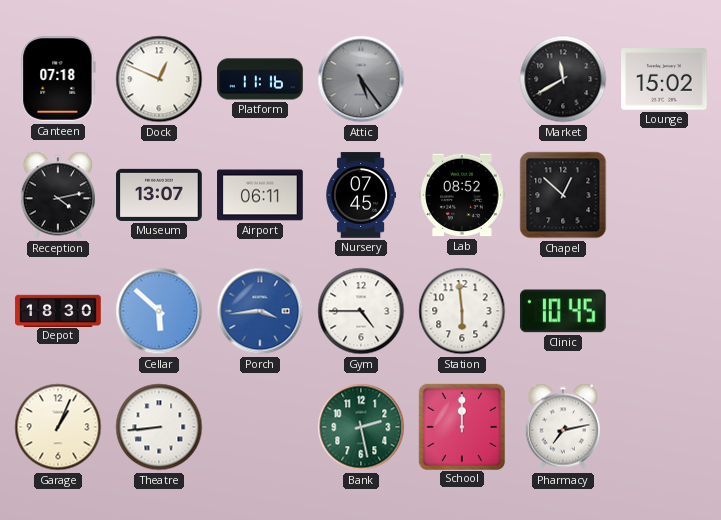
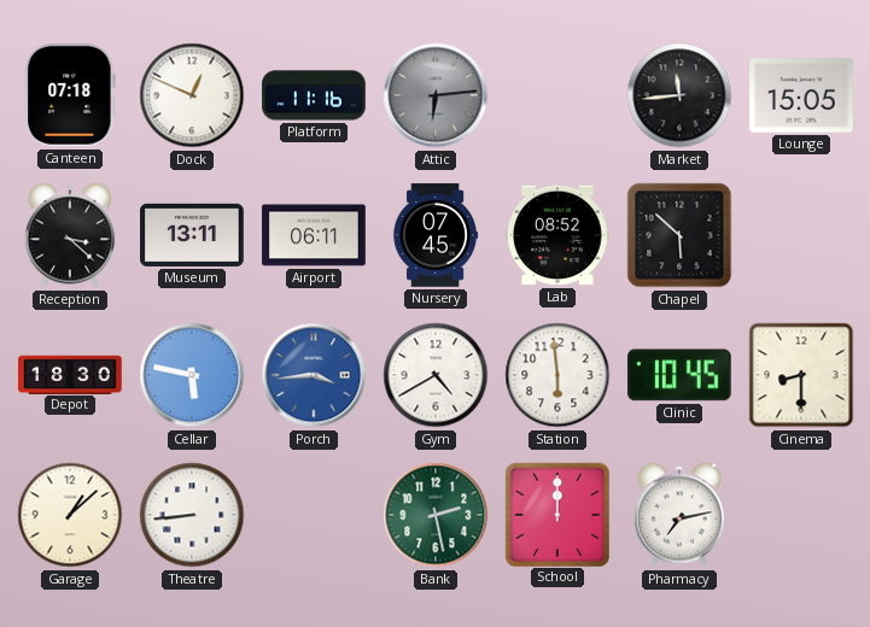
Attic: 5:24 -> 6:14
Market: 11:40 -> 11:44
Lounge: 15:02 -> 15:05
Reception: 4:13 -> 3:22
Museum: 13:07 -> 13:11
Chapel: 12:52 -> 5:52
Cellar: 5:52 -> 5:47
Gym: 4:45 -> 4:40
Cinema: none -> 8:30
Garage: 1:04 -> 1:08
